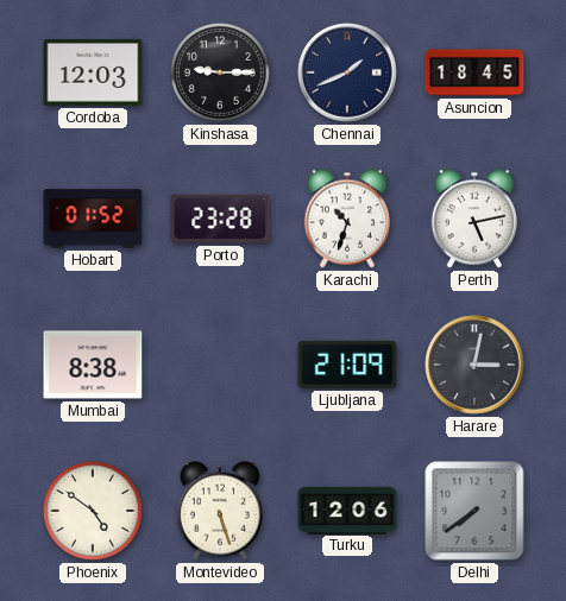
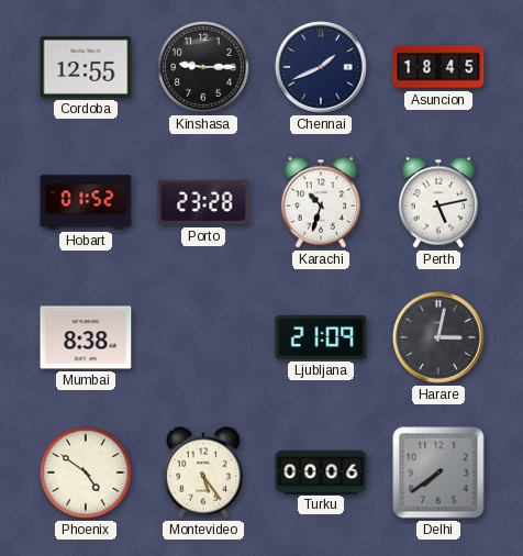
Cordoba: 12:03 -> 12:55
Montevideo: 5:27 -> 5:24
Turku: 12:06 -> 00:06
